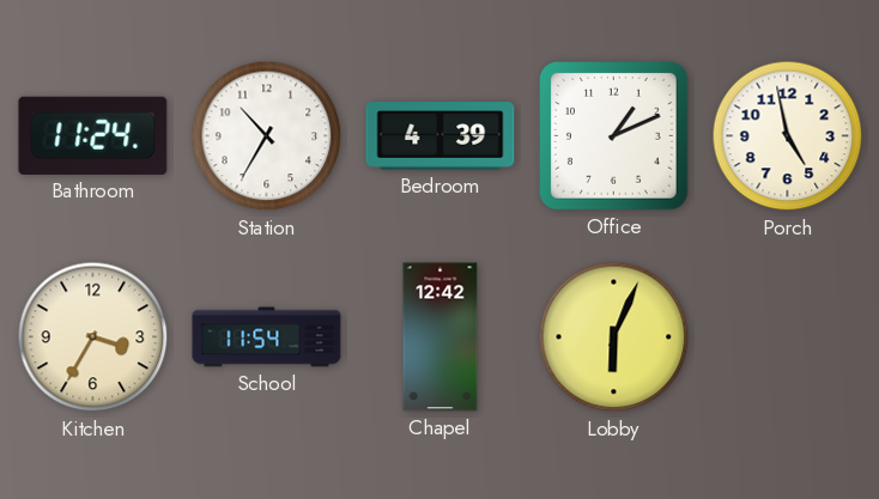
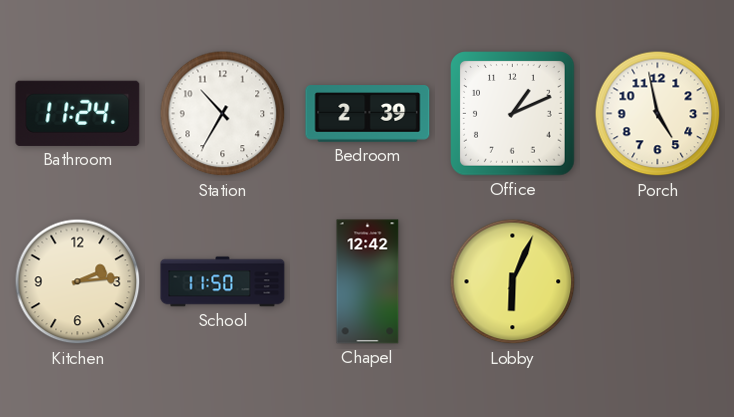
Bedroom: 4:39 -> 2:39
Kitchen: 3:35 -> 2:14
School: 11:54 -> 11:50
